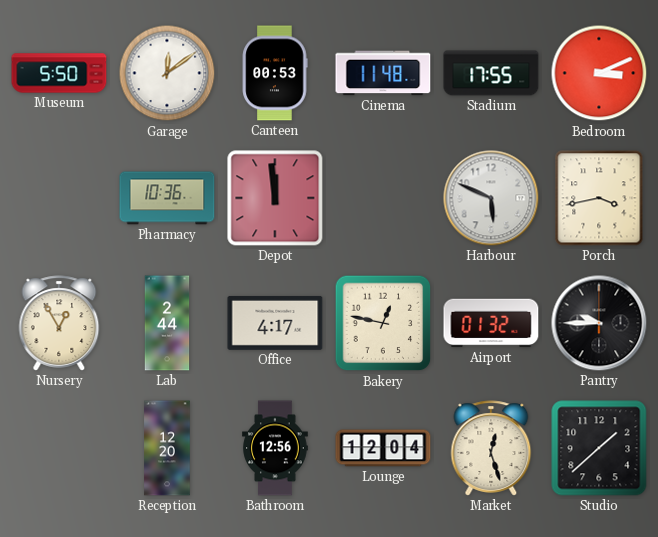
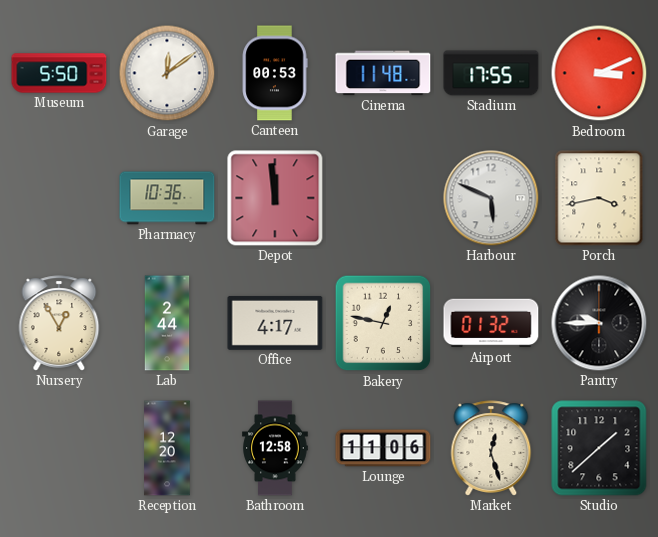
Bathroom: 12:56 -> 12:58
Lounge: 12:04 -> 11:06
